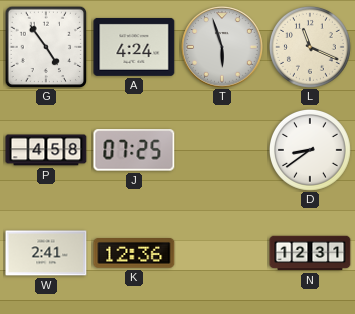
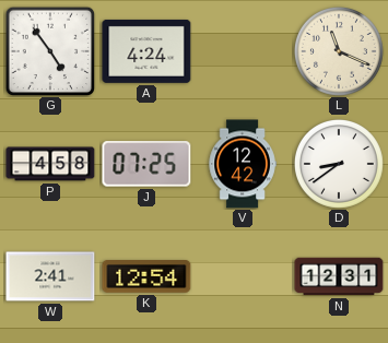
T: 5:57 -> none
V: none -> 12:42
K: 12:36 -> 12:54
